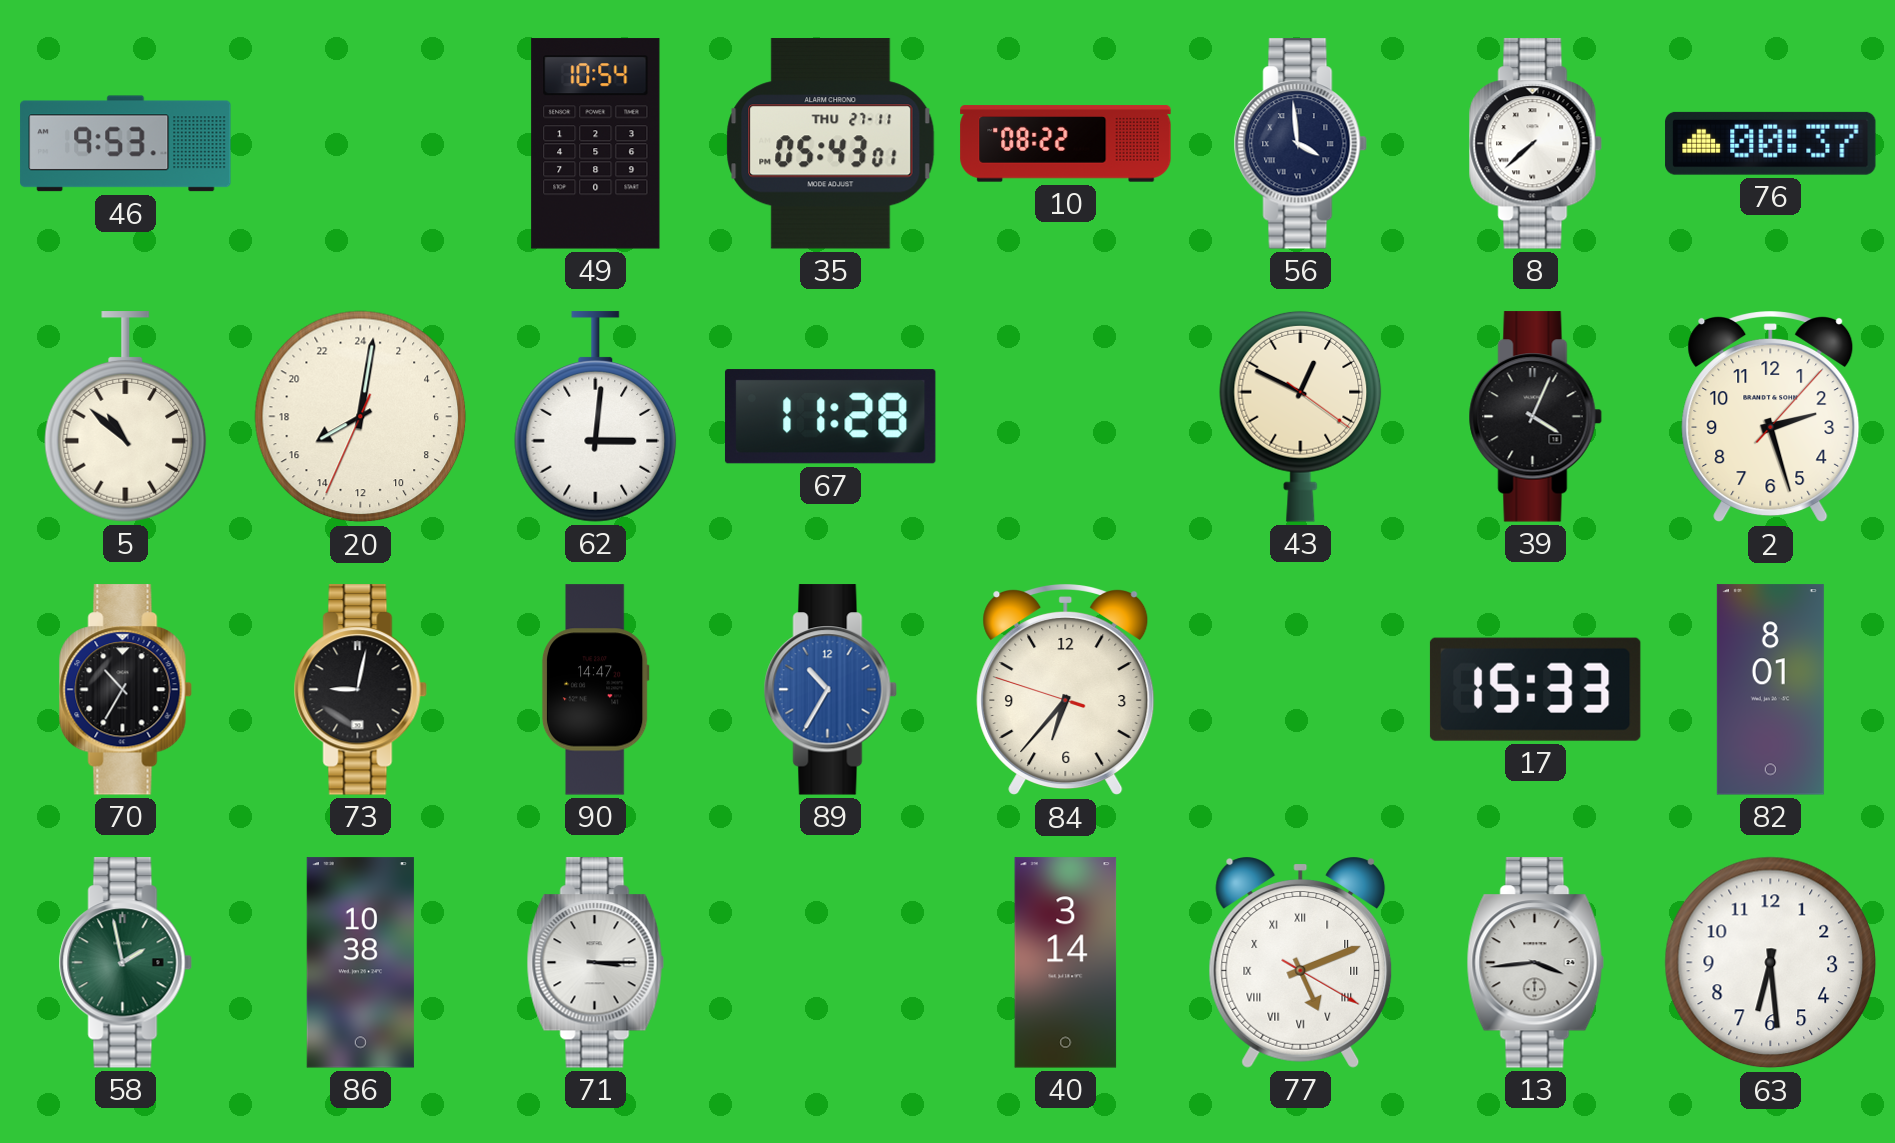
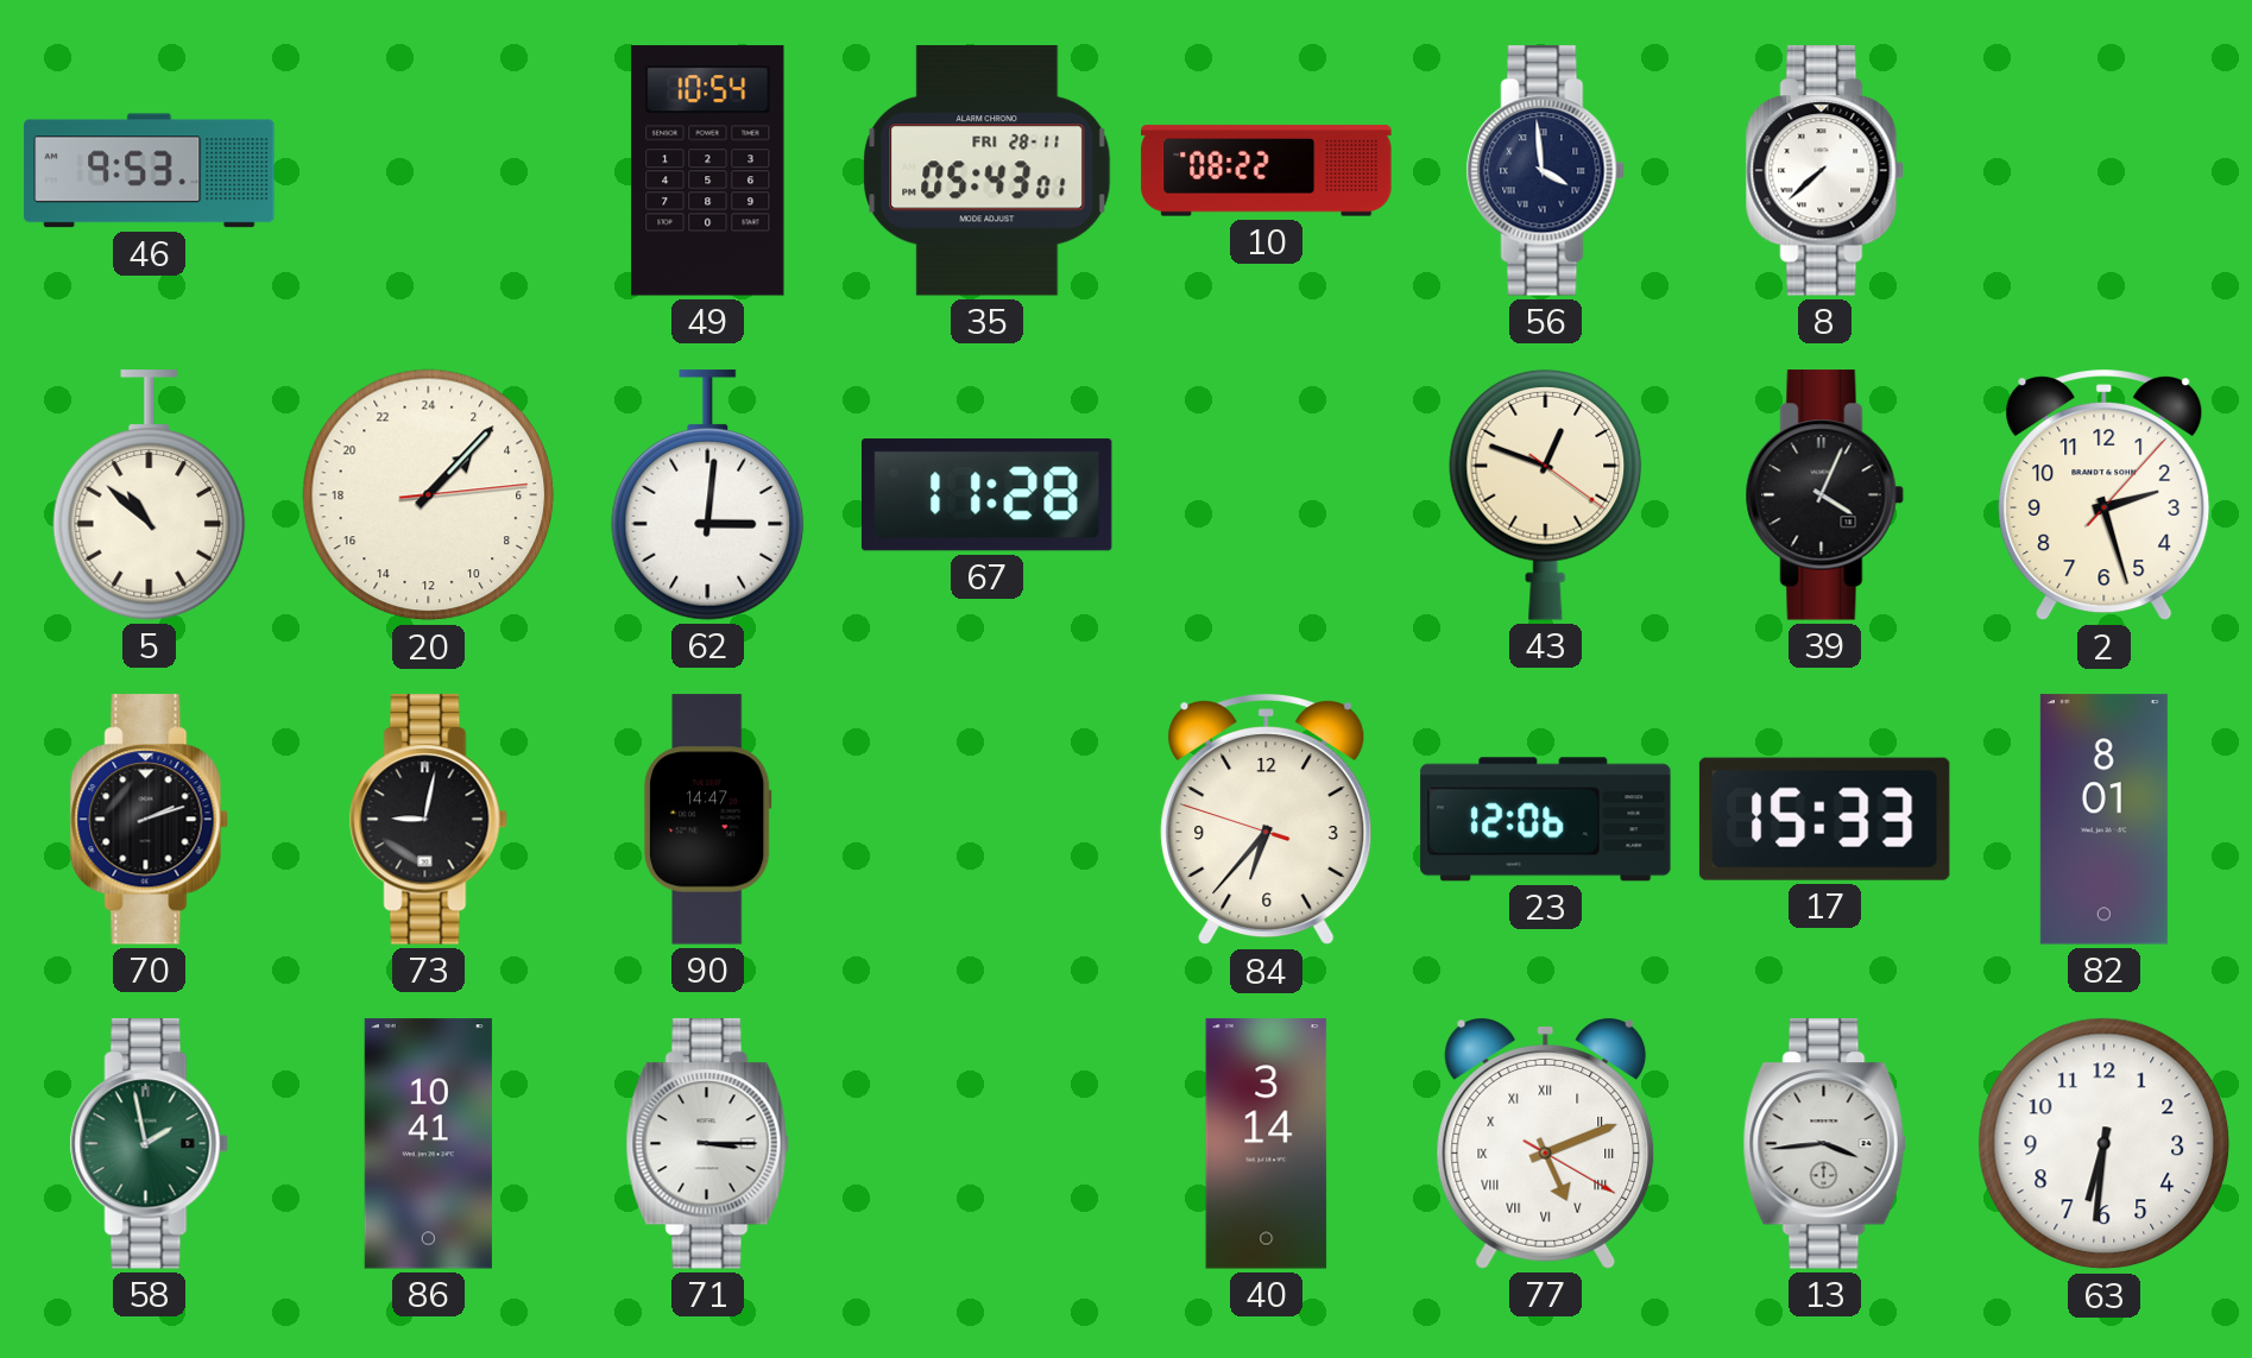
35 date: THU 27-11 -> FRI 28-11
76: 00:37 -> none
20: 16:01 -> 3:07
43: 12:49 -> 12:48
70: 10:35 -> 2:12
89: 10:35 -> none
23: none -> 12:06
86: 10:38 -> 10:41
63: 6:29 -> 6:31
